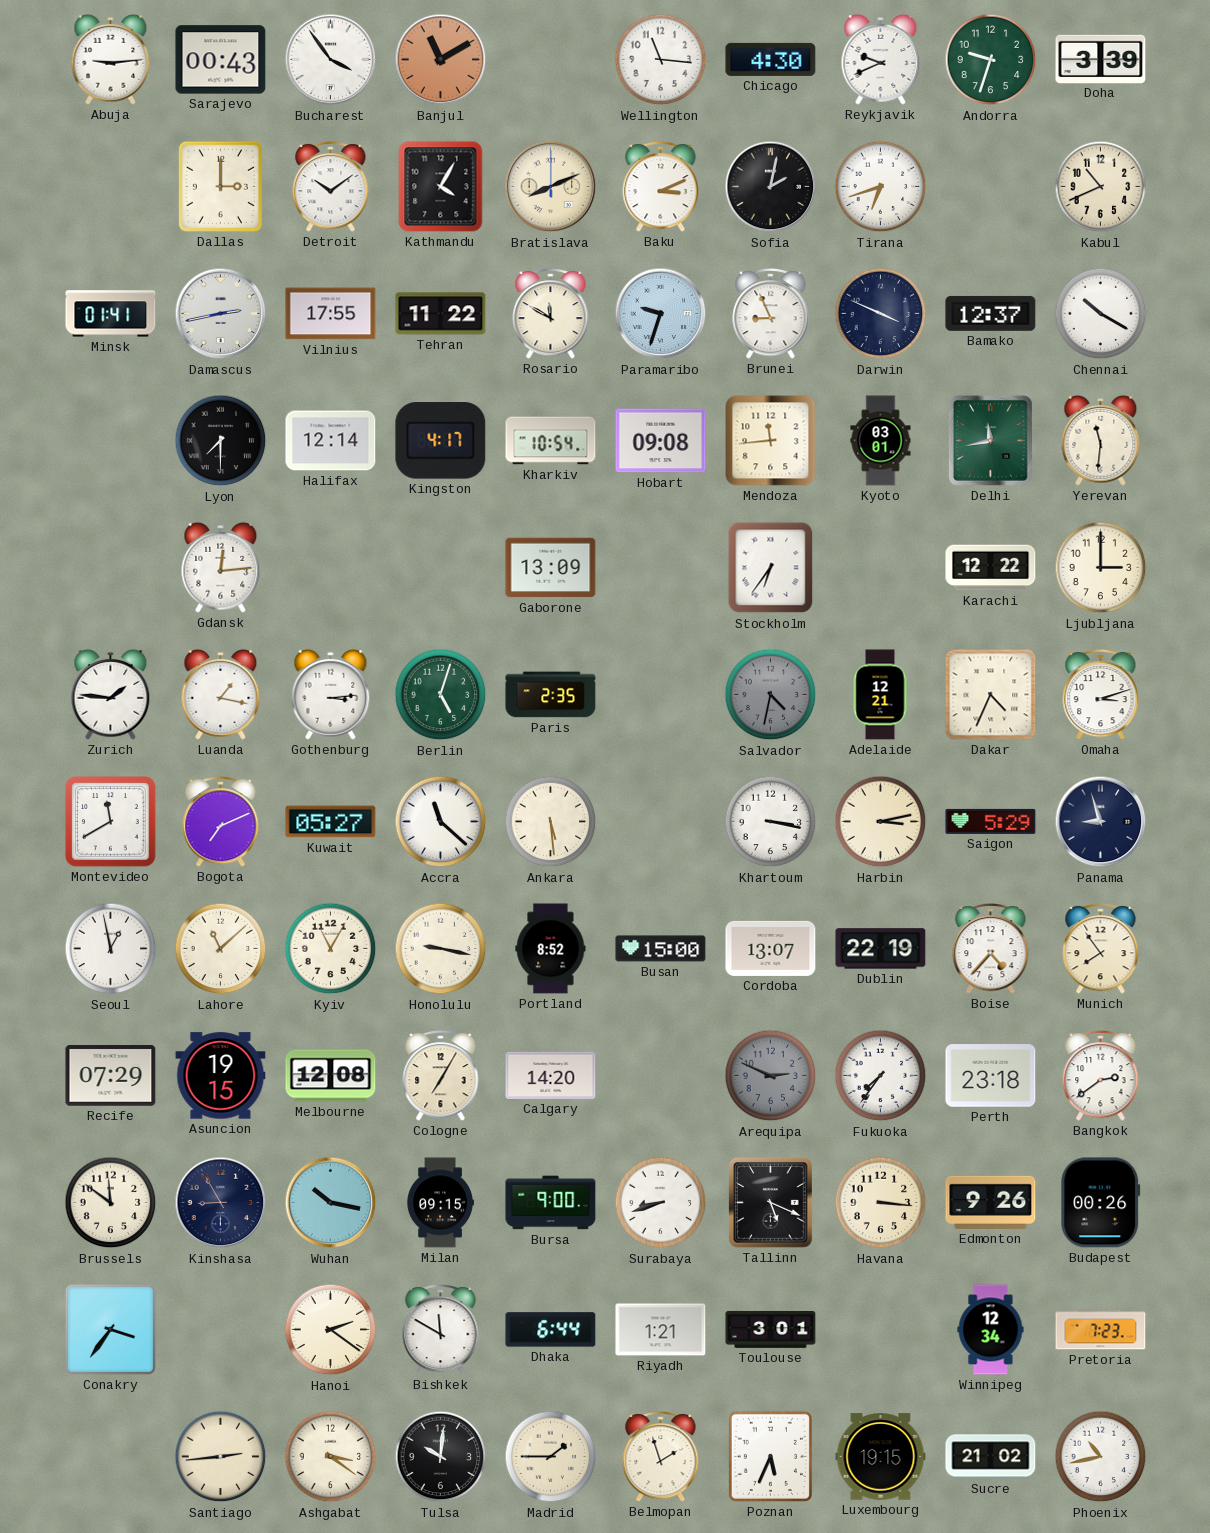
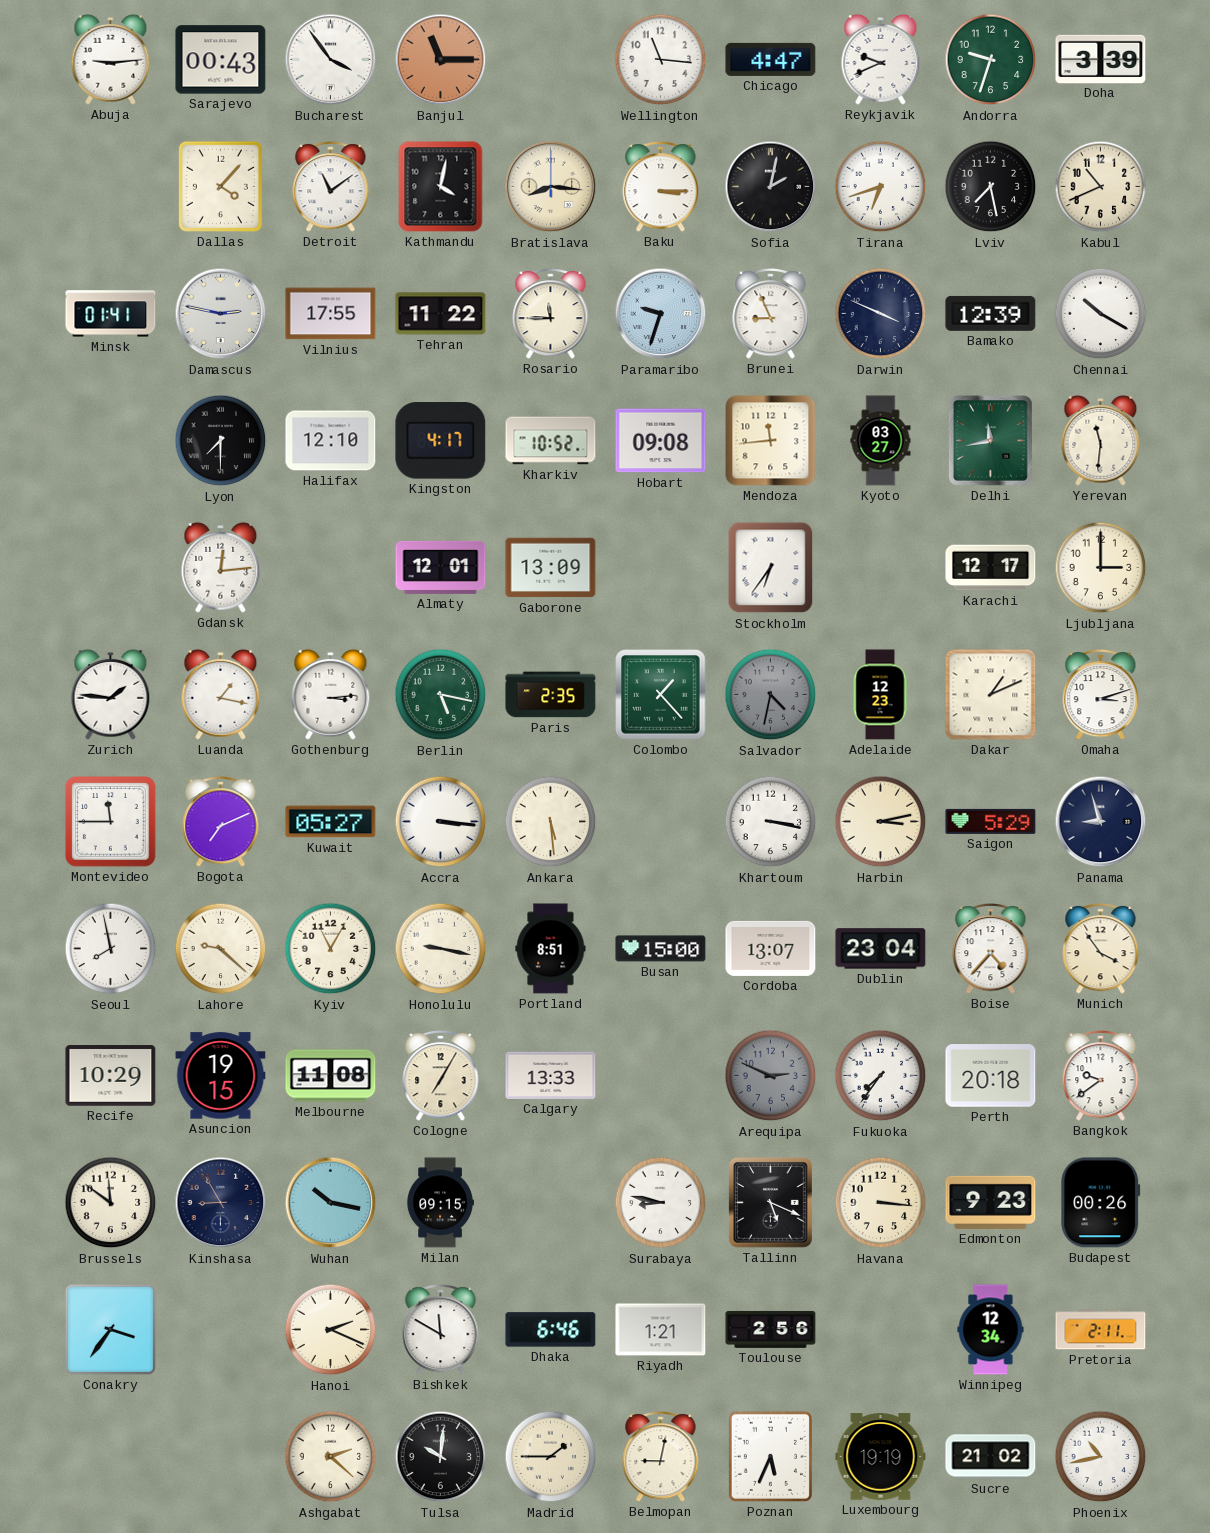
Banjul: 11:10 -> 11:15
Chicago: 4:30 -> 4:47
Dallas: 3:00 -> 4:07
Detroit: 10:09 -> 11:09
Kathmandu: 4:05 -> 4:02
Bratislava: 8:11 -> 8:16
Baku: 3:11 -> 3:15
Lviv: none -> 7:28
Damascus: 2:43 -> 2:47
Rosario: 11:50 -> 11:45
Bamako: 12:37 -> 12:39
Halifax: 12:14 -> 12:10
Kharkiv: 10:54 -> 10:52
Kyoto: 03:01 -> 03:27
Almaty: none -> 12:01
Karachi: 12:22 -> 12:17
Berlin: 5:03 -> 5:17
Colombo: none -> 1:23
Adelaide: 12:21 -> 12:23
Dakar: 4:34 -> 1:11
Montevideo: 11:40 -> 11:45
Accra: 11:22 -> 3:16
Seoul: 12:58 -> 7:58
Lahore: 11:08 -> 9:22
Portland: 8:52 -> 8:51
Dublin: 22:19 -> 23:04
Munich: 7:54 -> 3:54
Recife: 07:29 -> 10:29
Melbourne: 12:08 -> 11:08
Calgary: 14:20 -> 13:33
Perth: 23:18 -> 20:18
Bangkok: 2:39 -> 9:39
Bursa: 9:00 -> none
Surabaya: 8:42 -> 8:47
Edmonton: 9:26 -> 9:23
Hanoi: 2:21 -> 2:19
Dhaka: 6:44 -> 6:46
Toulouse: 3:01 -> 2:56
Pretoria: 7:23 -> 2:11
Santiago: 2:44 -> none
Ashgabat: 3:21 -> 2:22
Belmopan: 1:57 -> 9:02
Luxembourg: 19:15 -> 19:19
